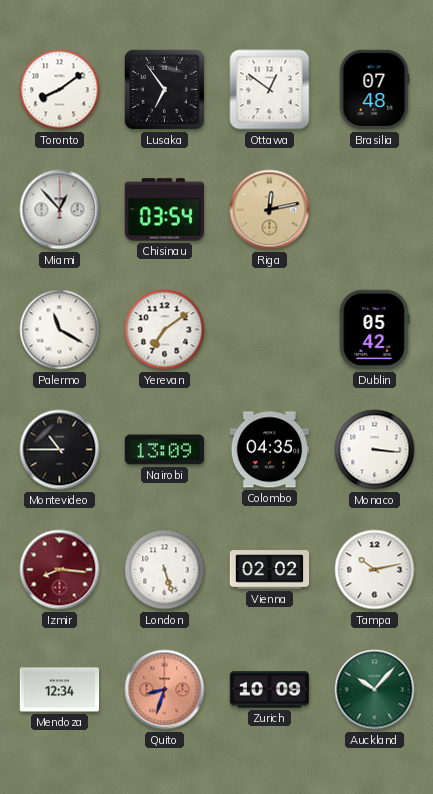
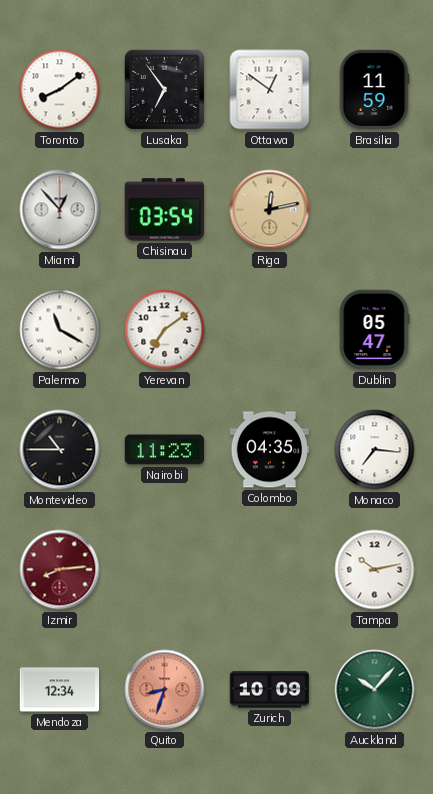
Brasilia: 07:48 -> 11:59
Dublin: 05:42 -> 05:47
Nairobi: 13:09 -> 11:23
Monaco: 3:16 -> 7:16
Izmir: 8:16 -> 8:14
London: 5:27 -> none
Vienna: 02:02 -> none
